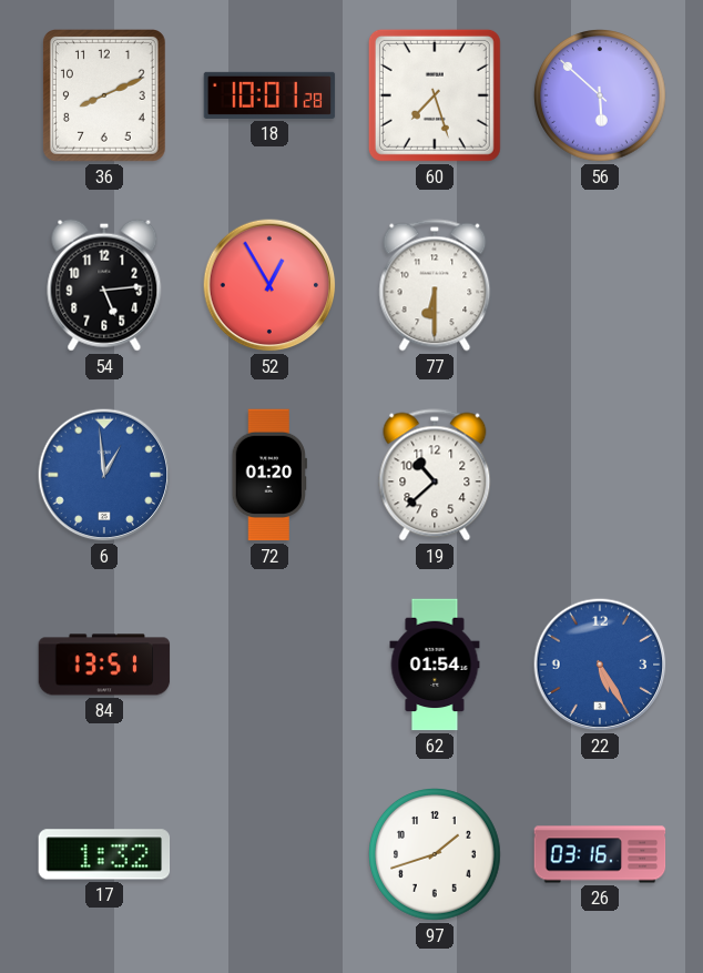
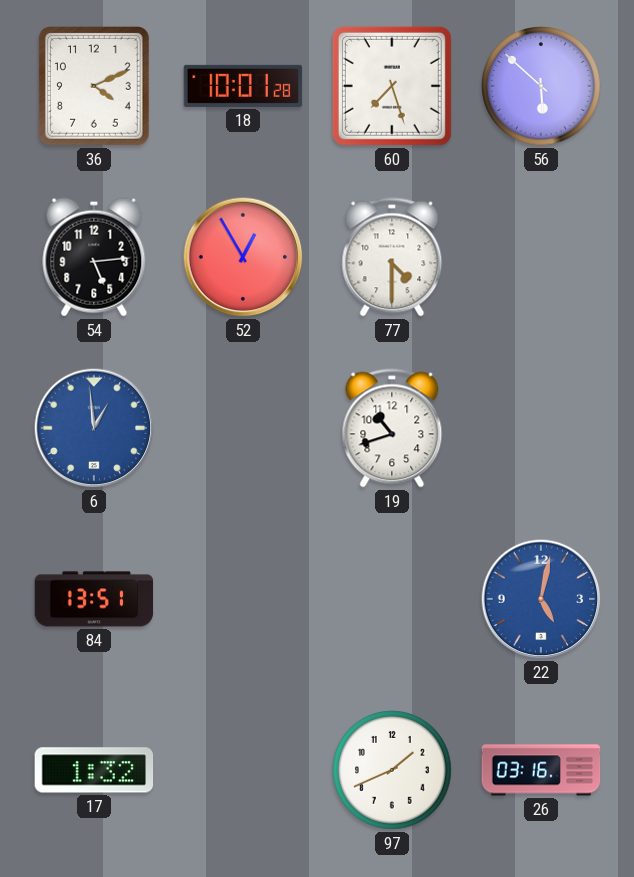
36: 8:11 -> 4:11
77: 6:30 -> 4:30
72: 01:20 -> none
19: 10:38 -> 10:42
62: 01:54 -> none
22: 5:25 -> 5:02
97: 1:42 -> 1:41
